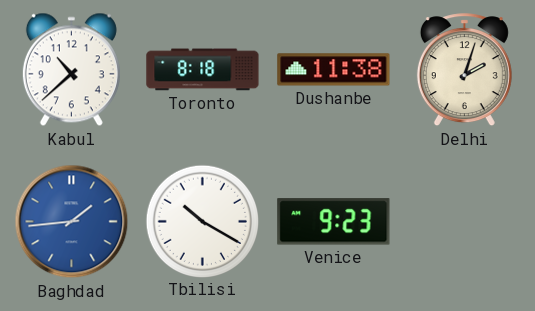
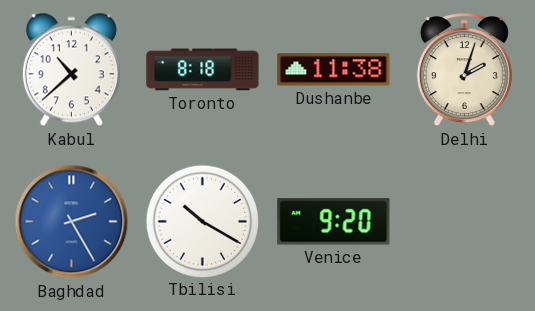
Baghdad: 1:44 -> 2:25
Venice: 9:23 -> 9:20
